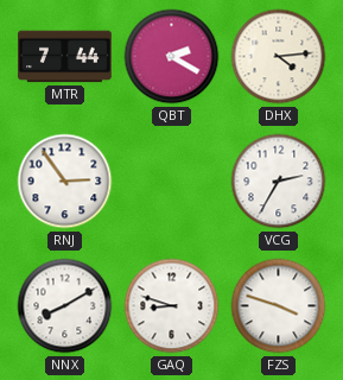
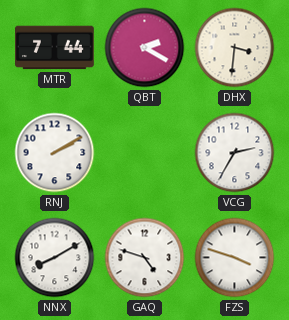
DHX: 4:14 -> 3:31
RNJ: 2:54 -> 2:10
GAQ: 8:48 -> 4:48
